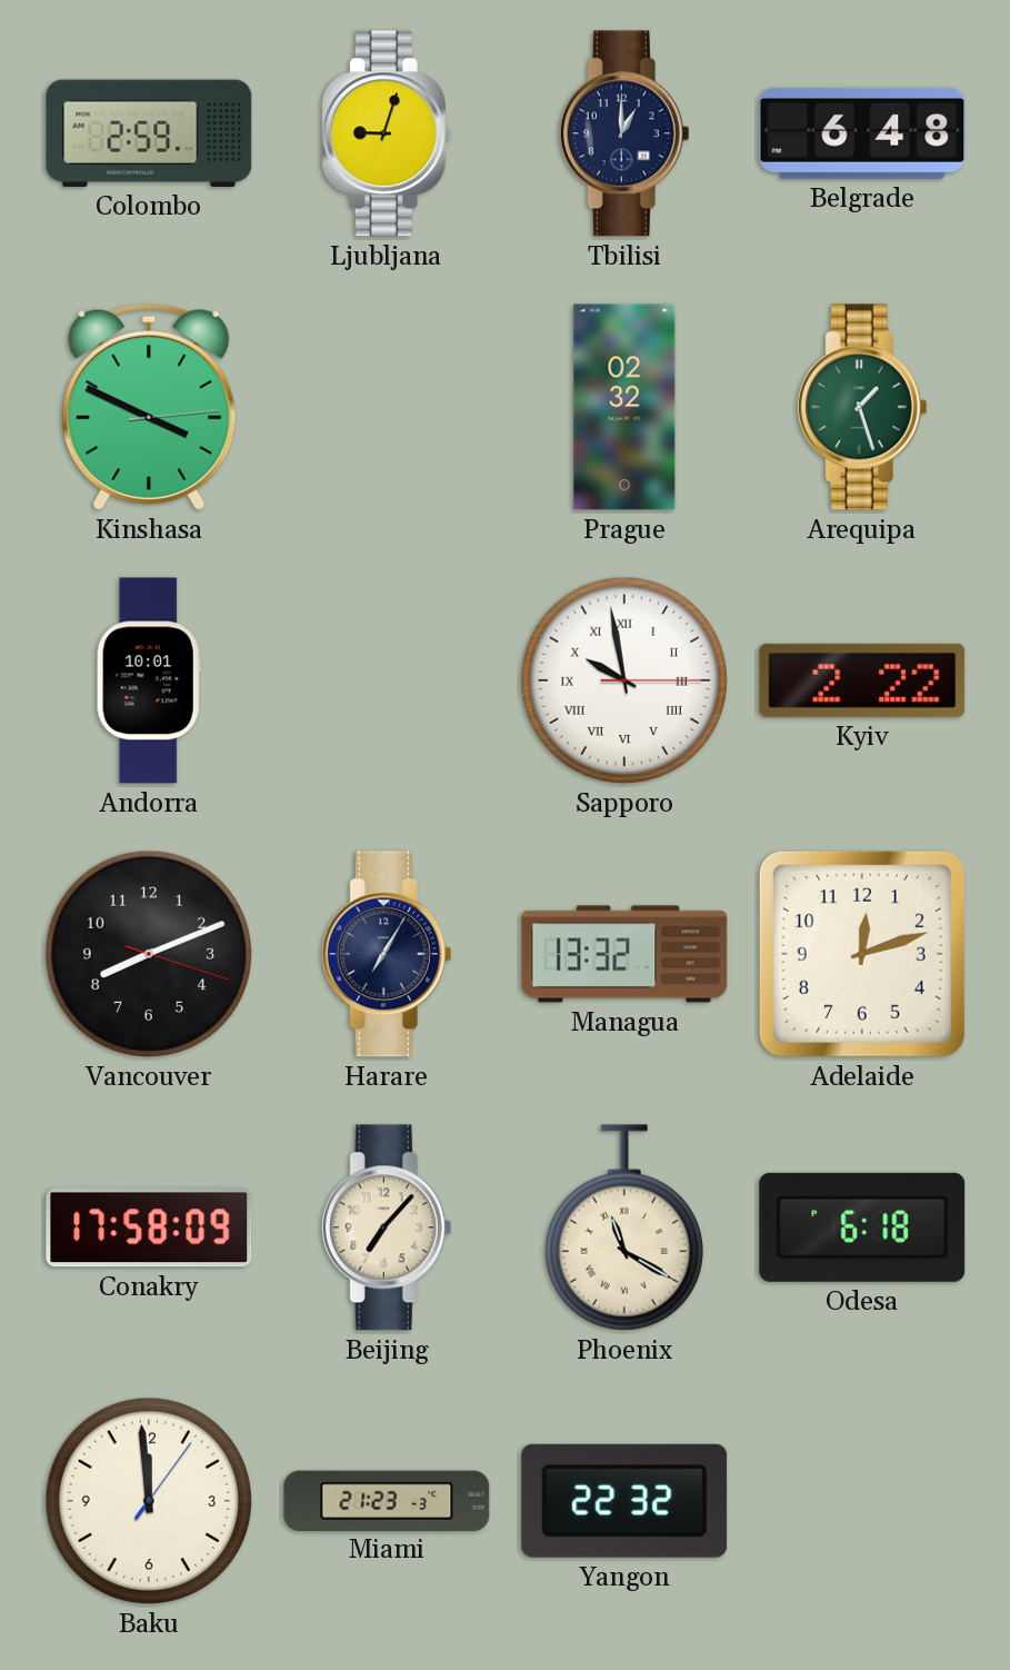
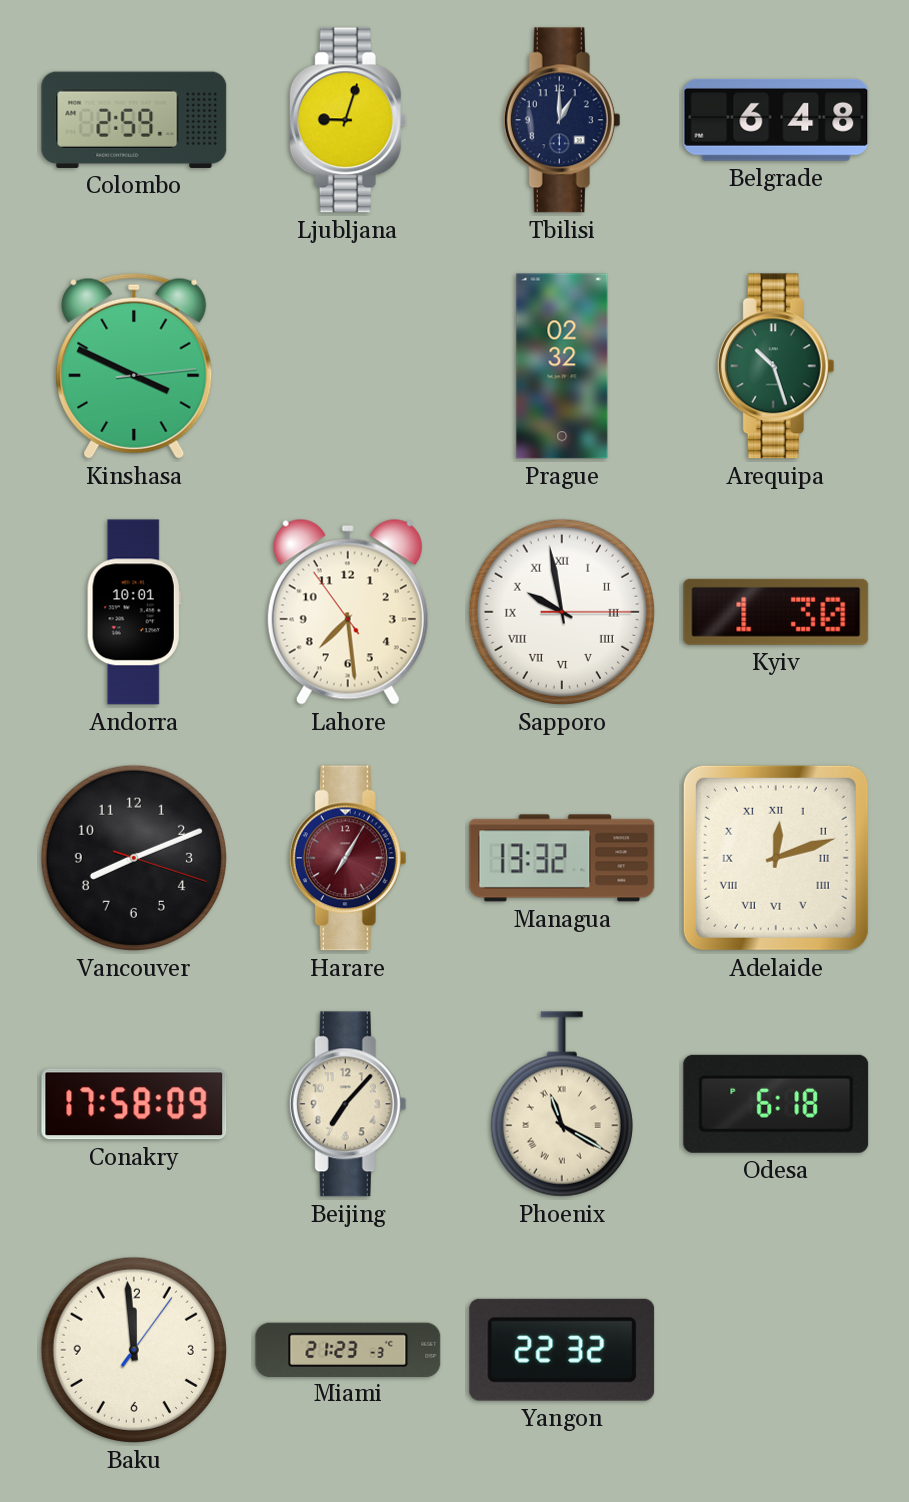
Arequipa: 1:27 -> 10:27
Lahore: none -> 7:28
Kyiv: 2:22 -> 1:30
Harare dial: navy -> burgundy
Adelaide numerals: Arabic -> Roman
